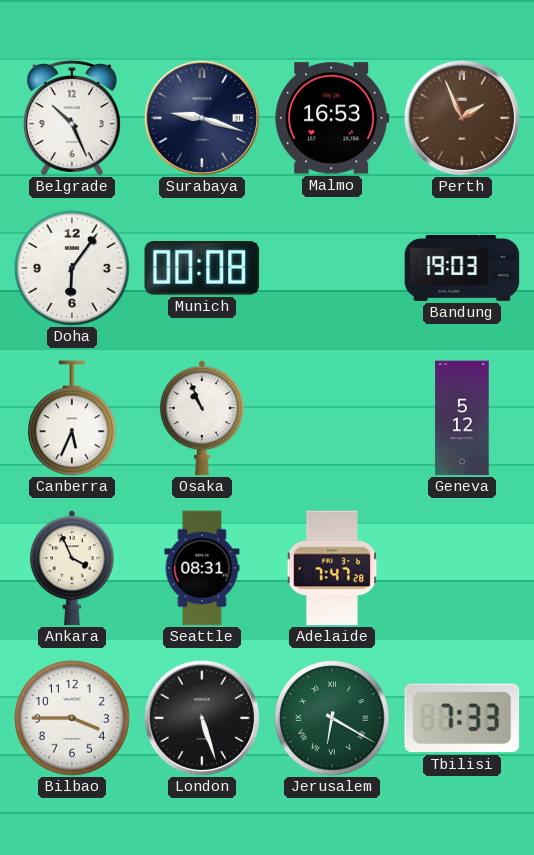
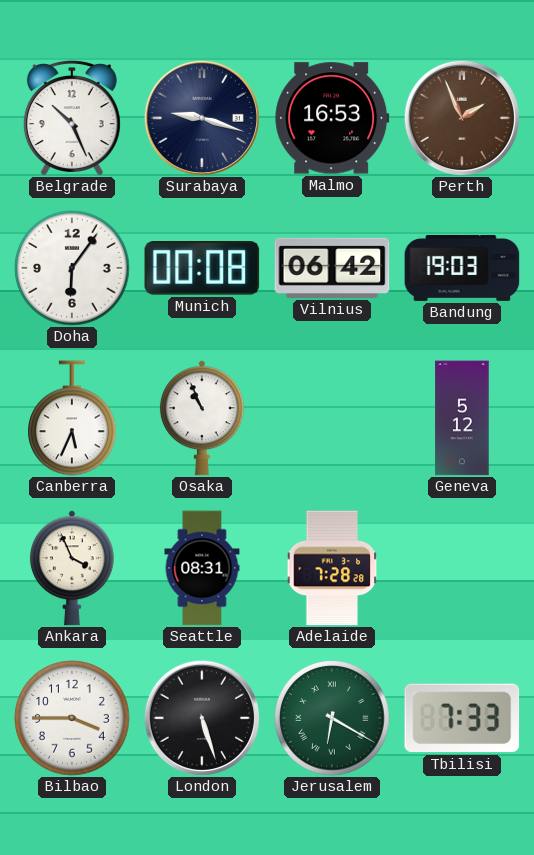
Vilnius: none -> 06:42
Adelaide: 7:47 -> 7:28
